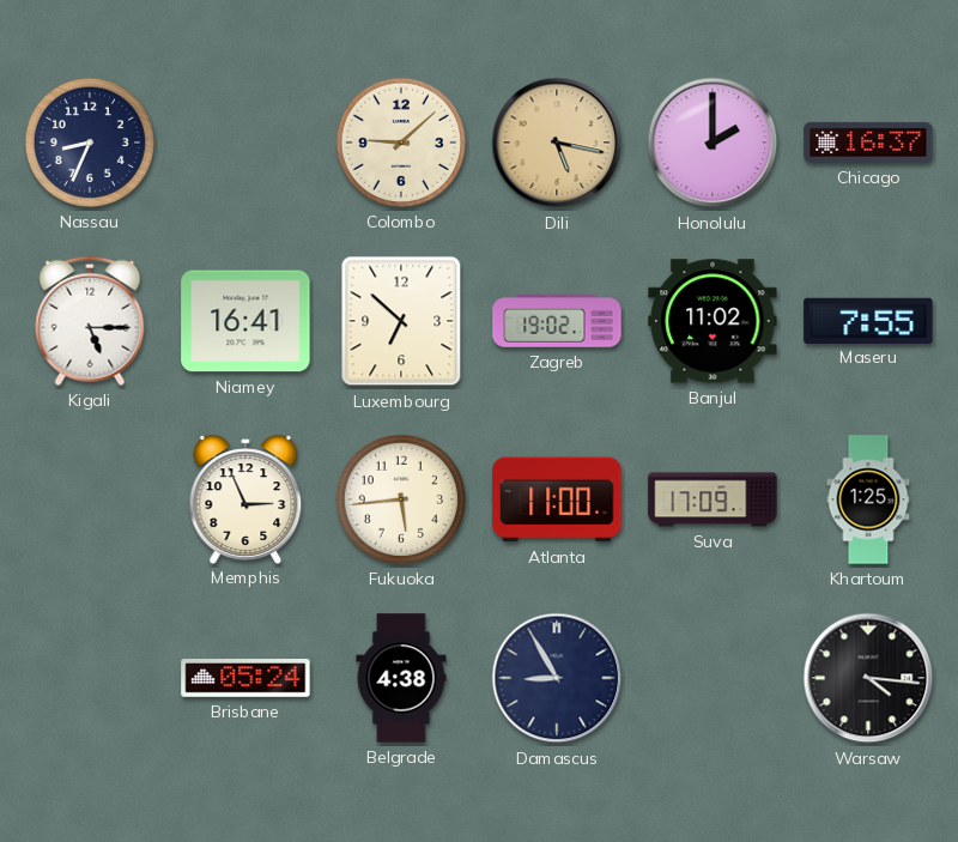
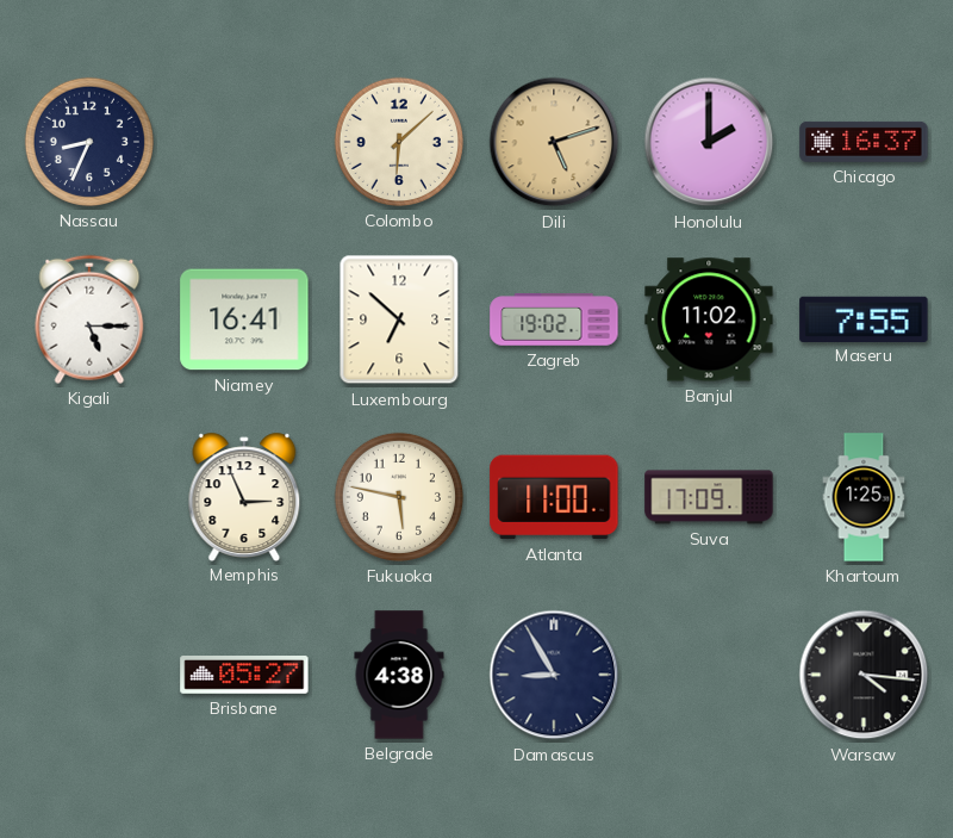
Colombo: 9:08 -> 6:08
Dili: 5:17 -> 5:12
Fukuoka: 5:44 -> 5:47
Brisbane: 05:24 -> 05:27
